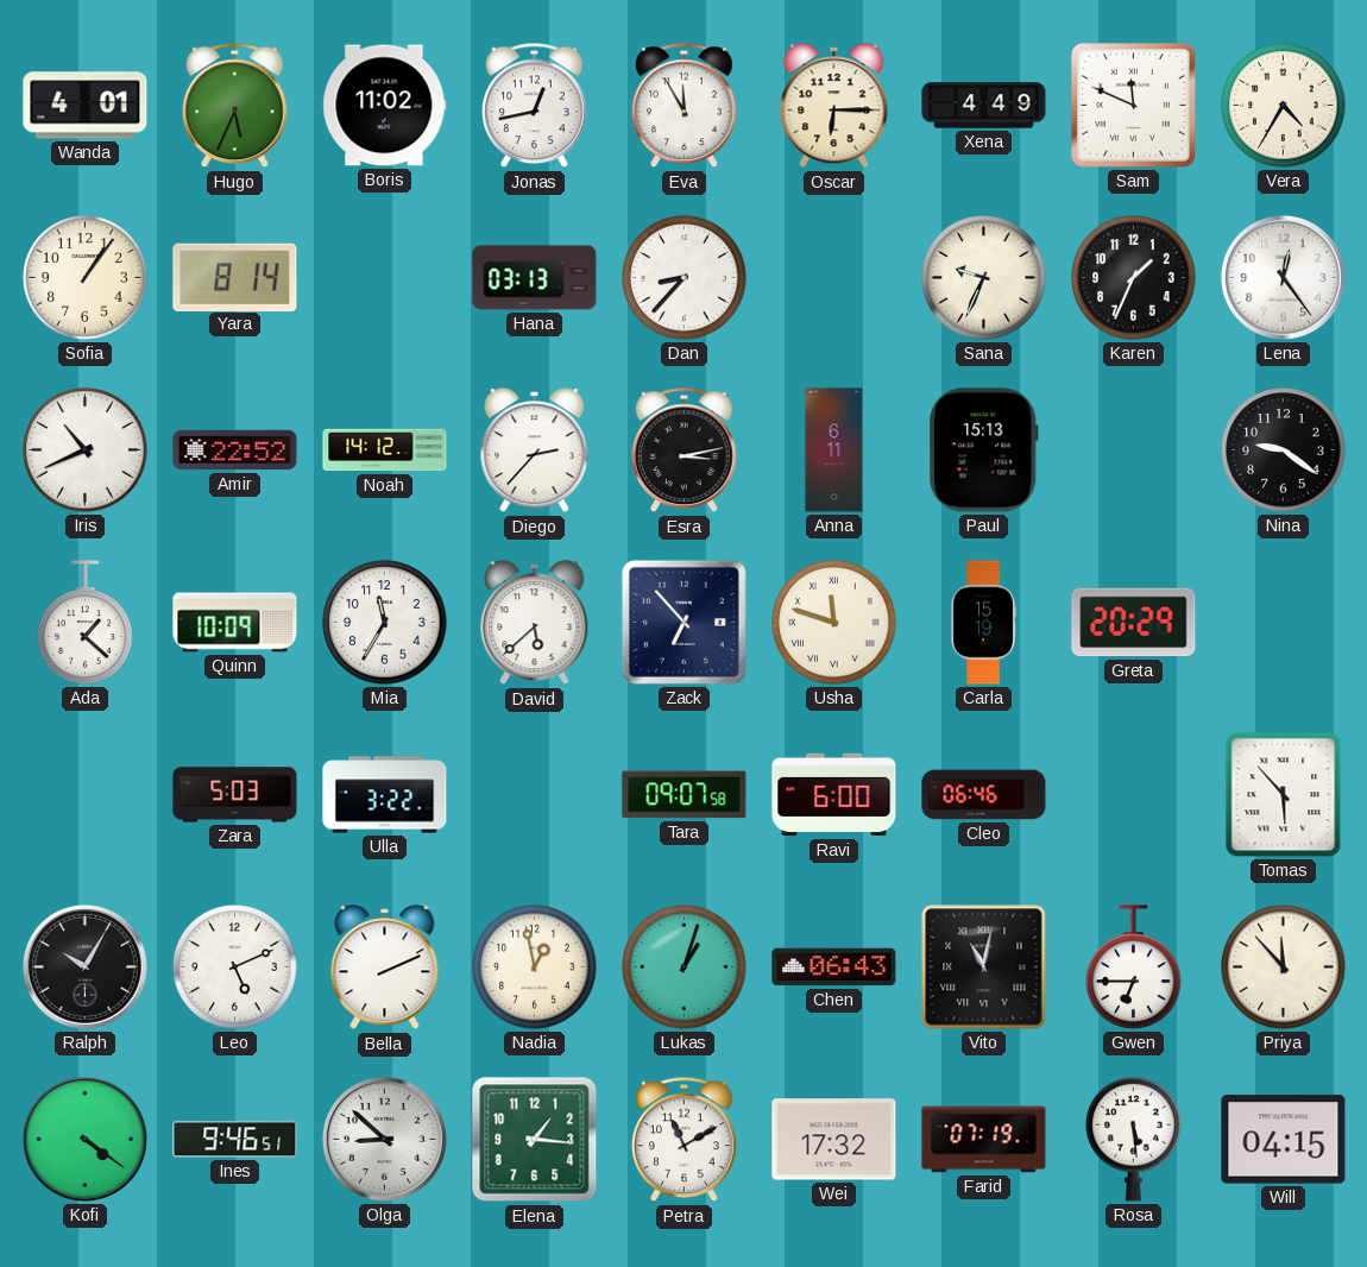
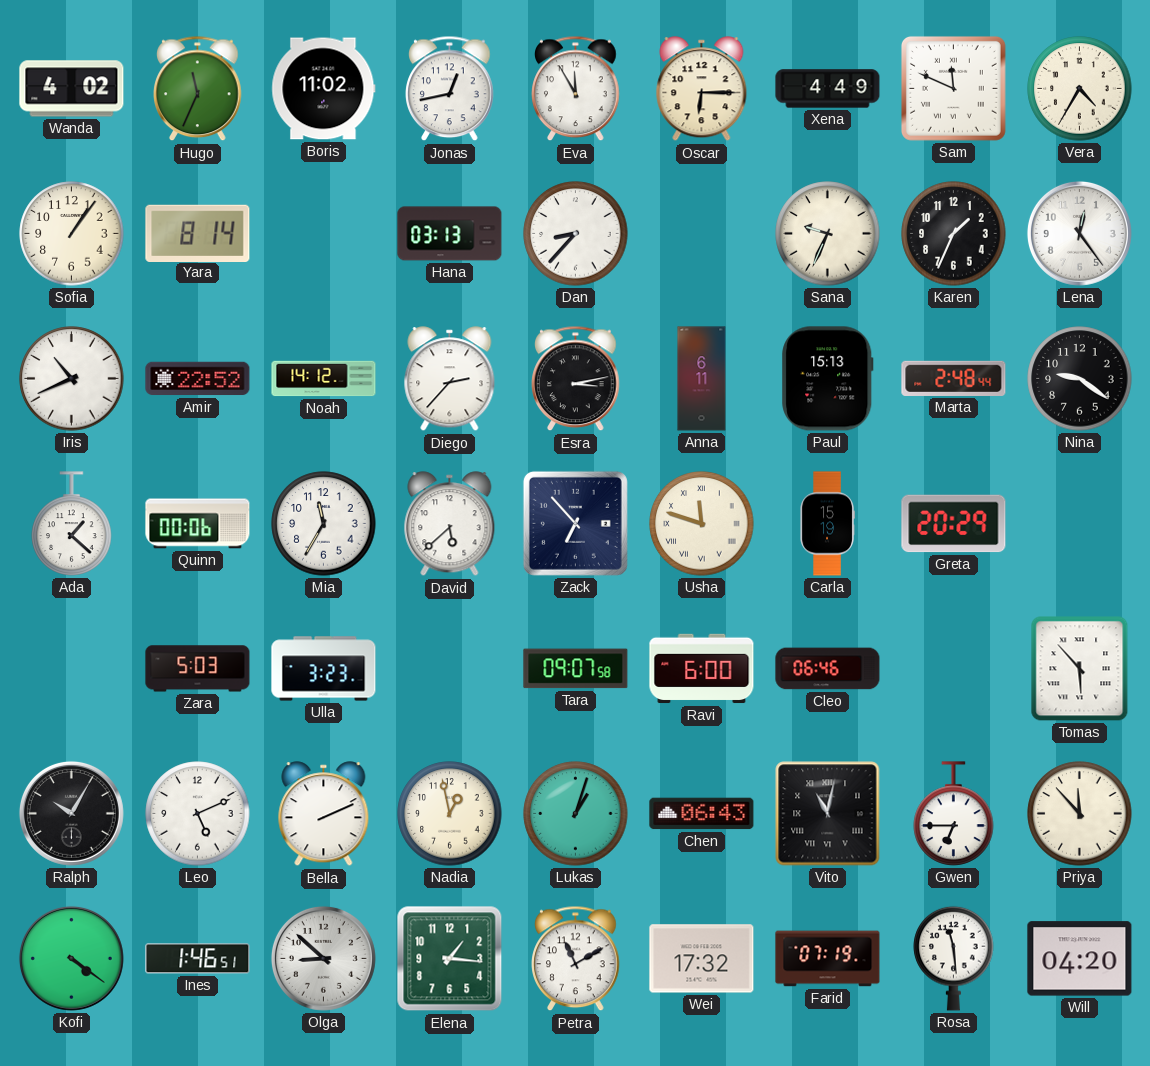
Wanda: 4:01 -> 4:02
Hugo: 5:34 -> 11:34
Marta: none -> 2:48
Quinn: 10:09 -> 00:06
Ulla: 3:22 -> 3:23
Ines: 9:46 -> 1:46
Rosa: 5:29 -> 11:29
Will: 04:15 -> 04:20
